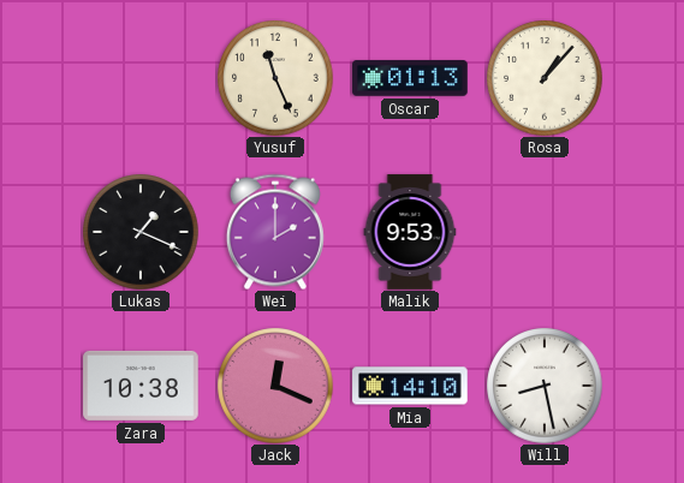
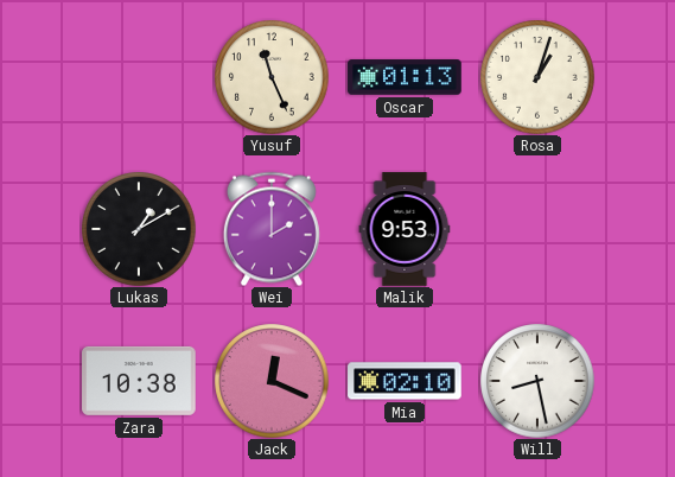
Rosa: 1:07 -> 1:03
Lukas: 1:19 -> 1:10
Mia: 14:10 -> 02:10
